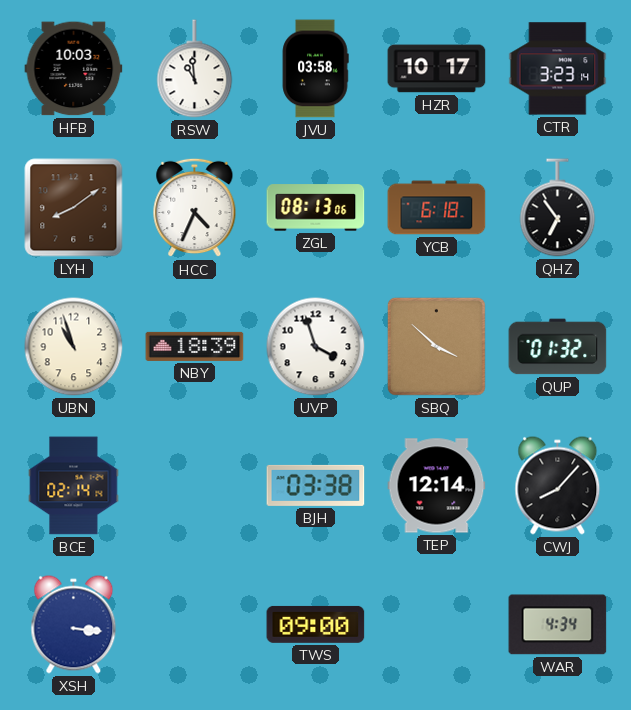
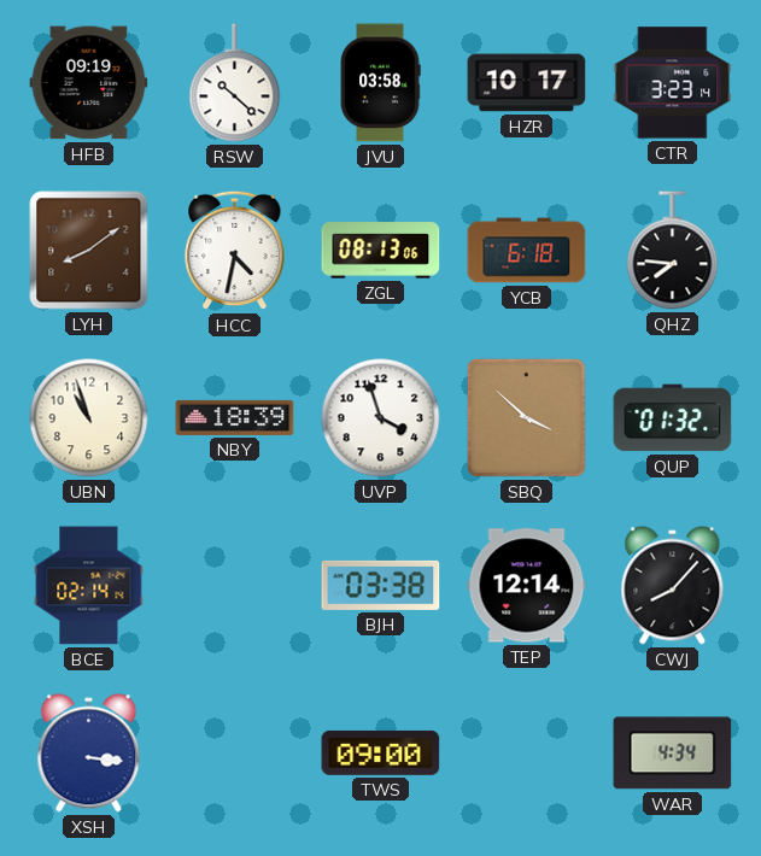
HFB: 10:03 -> 09:19
RSW: 10:59 -> 10:22
HCC: 4:34 -> 4:32
QHZ: 6:54 -> 7:46
